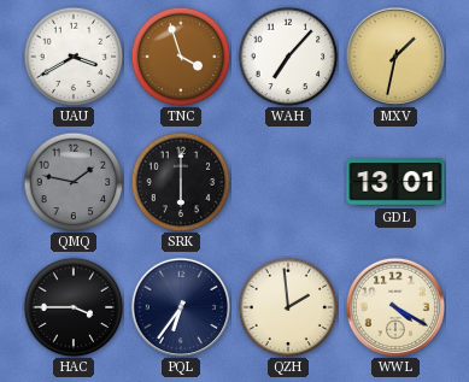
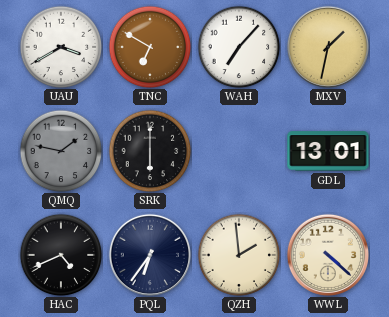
TNC: 3:57 -> 6:50
HAC: 3:45 -> 4:41
WWL: 4:20 -> 4:22
